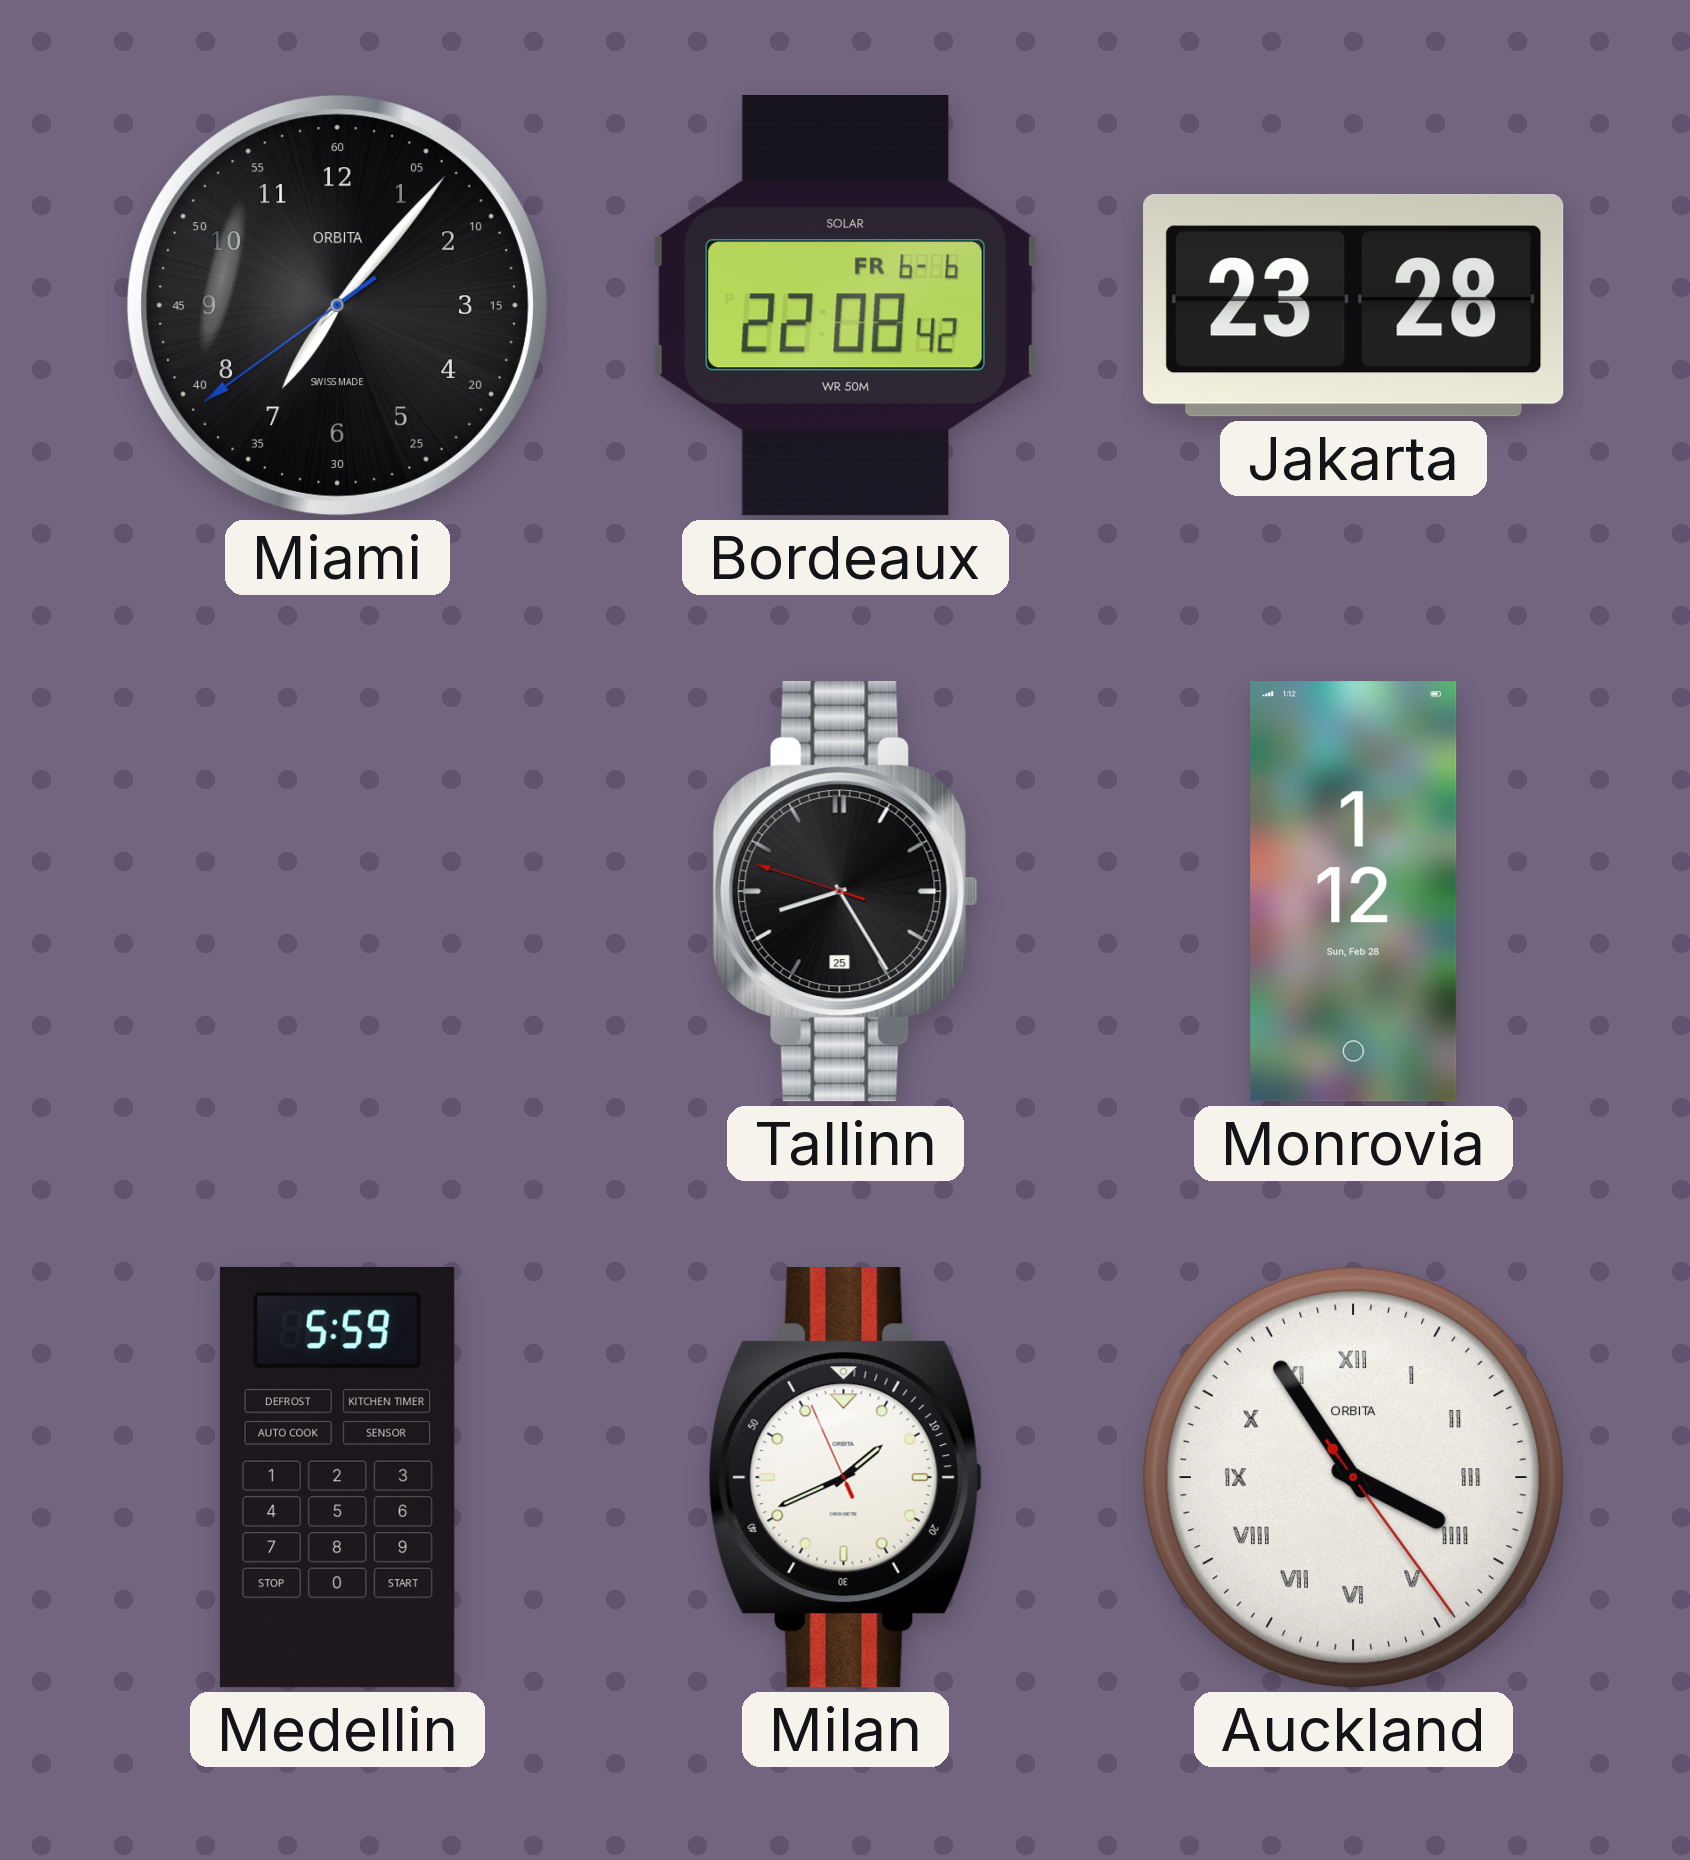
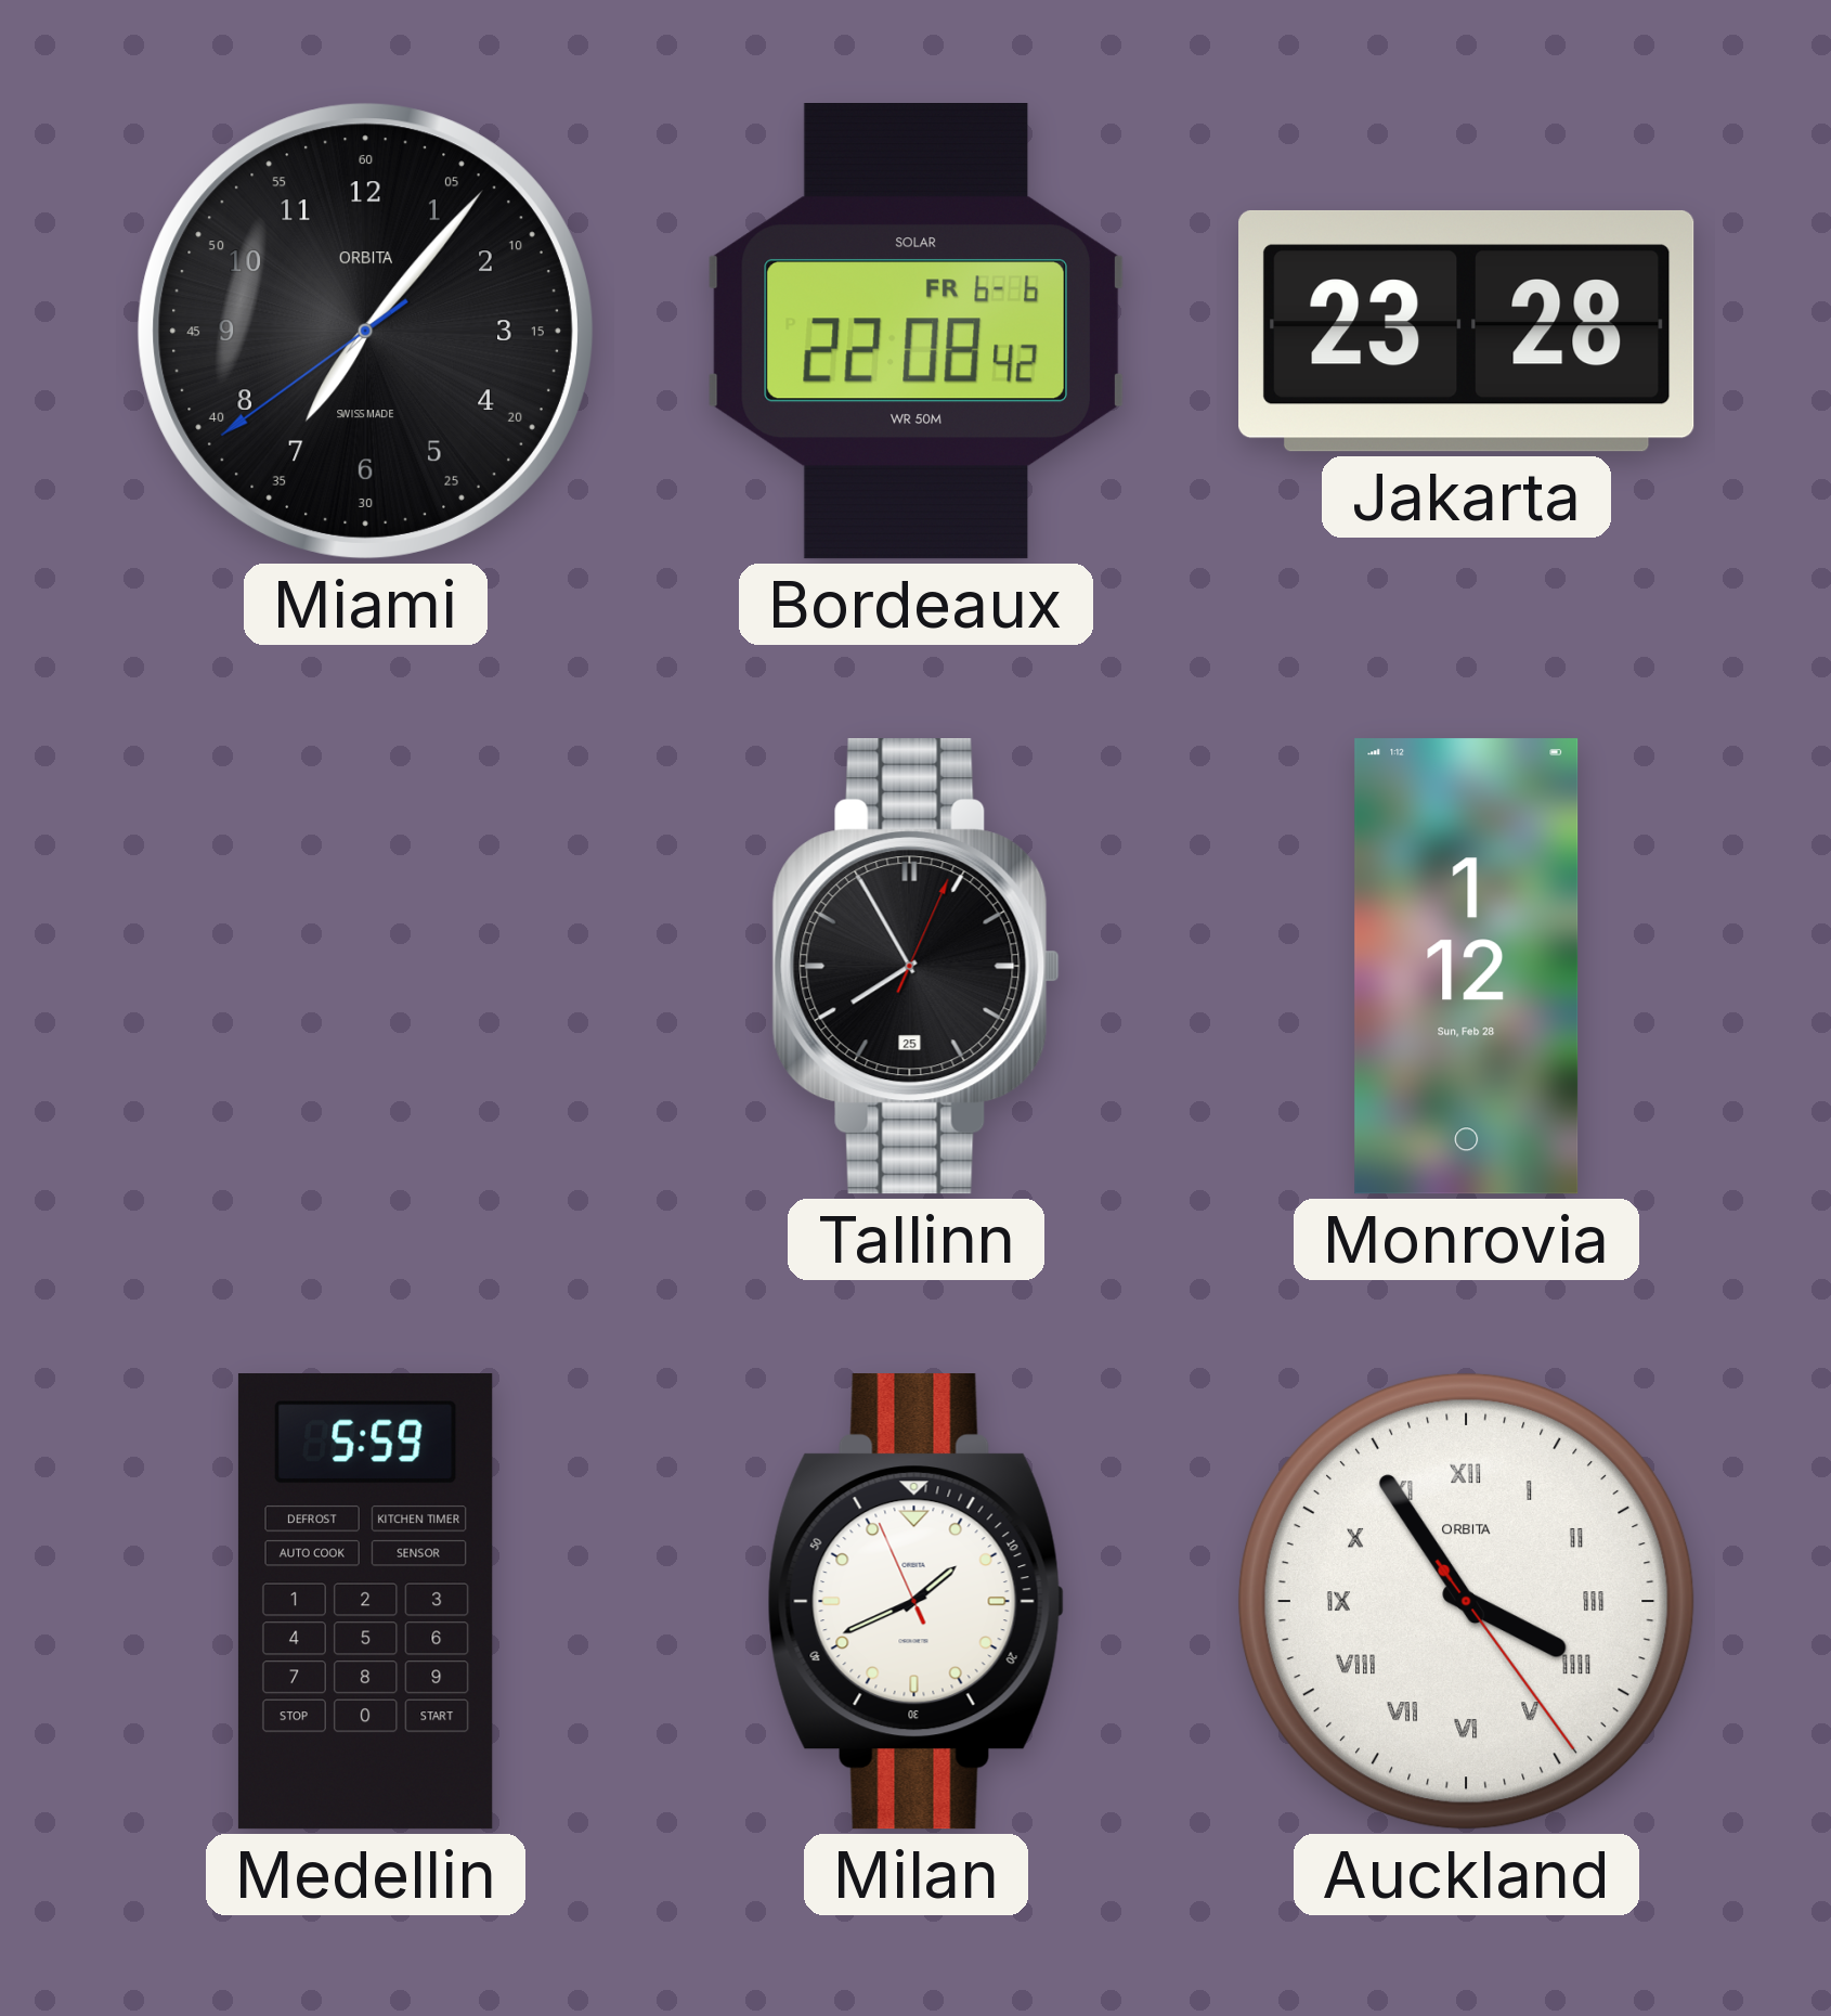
Tallinn: 8:24 -> 7:55
